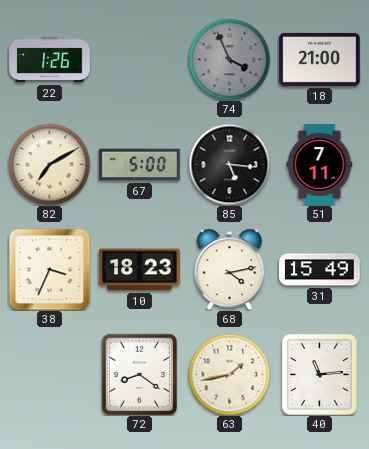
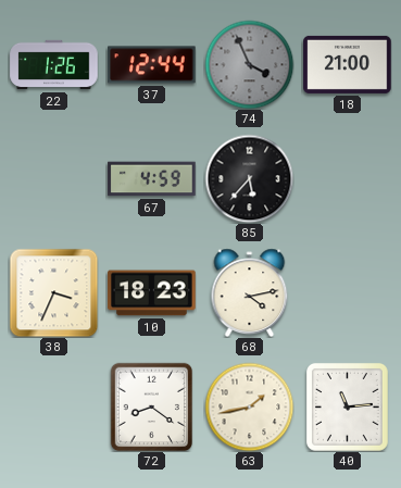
37: none -> 12:44
82: 7:10 -> none
67: 5:00 -> 4:59
85: 5:16 -> 5:37
51: 7:11 -> none
31: 15:49 -> none
